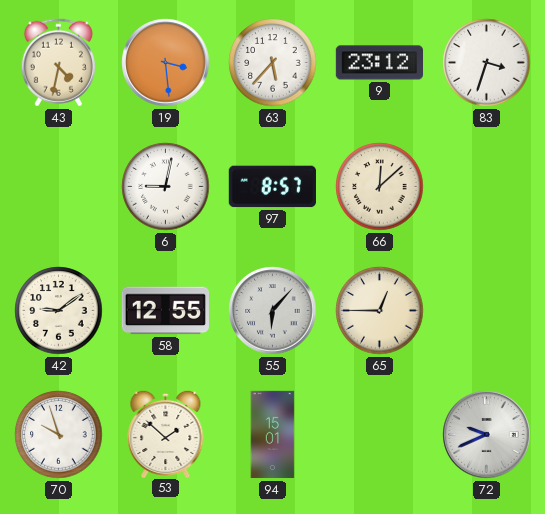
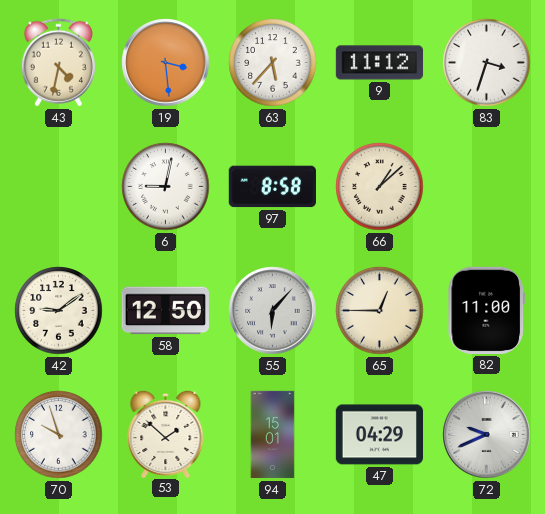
9: 23:12 -> 11:12
97: 8:57 -> 8:58
66: 12:08 -> 1:08
58: 12:55 -> 12:50
82: none -> 11:00
47: none -> 04:29
